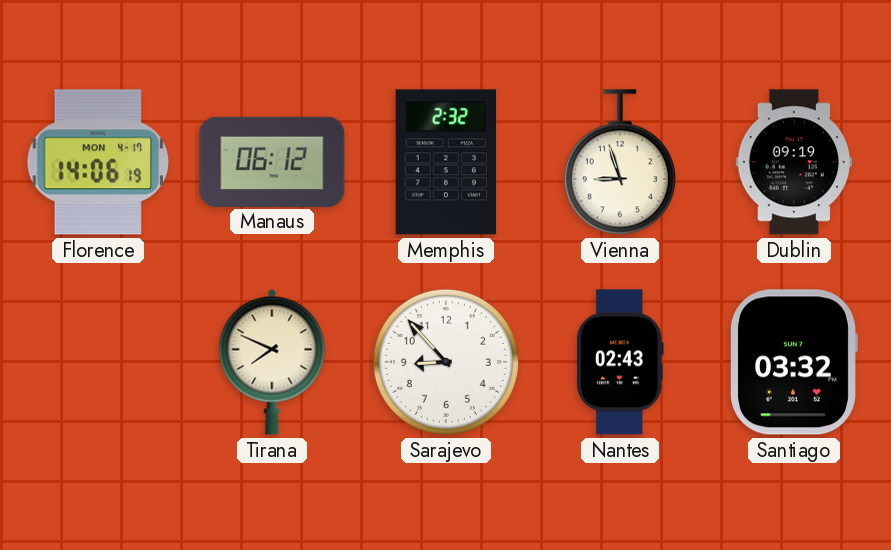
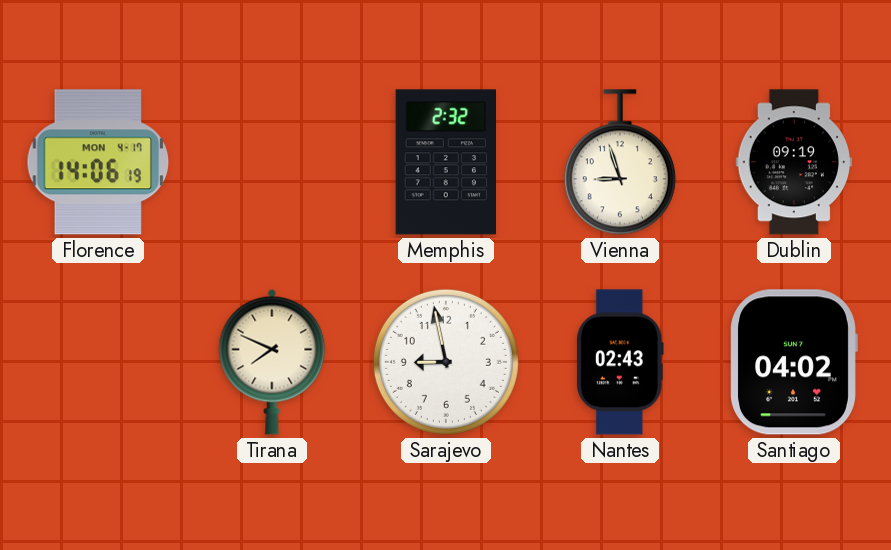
Manaus: 06:12 -> none
Sarajevo: 8:53 -> 8:58
Santiago: 03:32 -> 04:02
